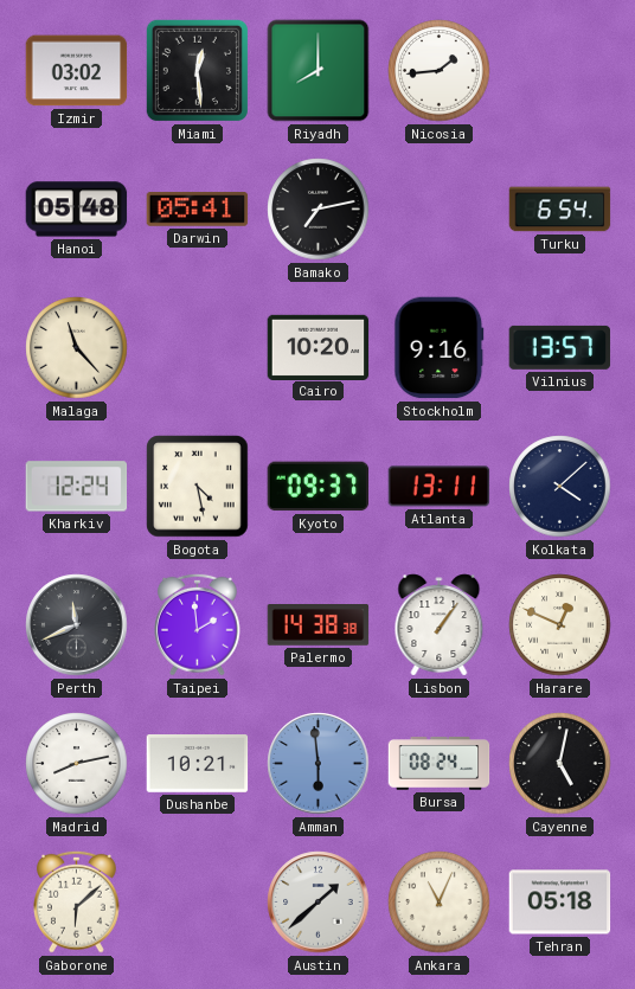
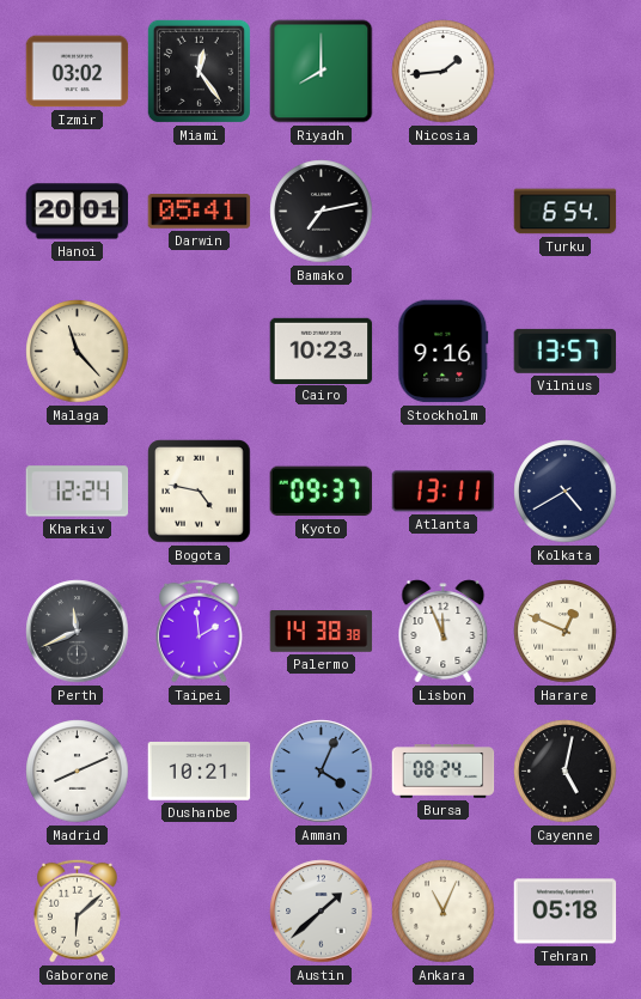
Miami: 12:29 -> 12:24
Hanoi: 05:48 -> 20:01
Cairo: 10:20 -> 10:23
Bogota: 4:28 -> 4:47
Kolkata: 4:08 -> 4:40
Lisbon: 1:06 -> 11:56
Madrid: 8:13 -> 8:11
Amman: 5:59 -> 4:04
